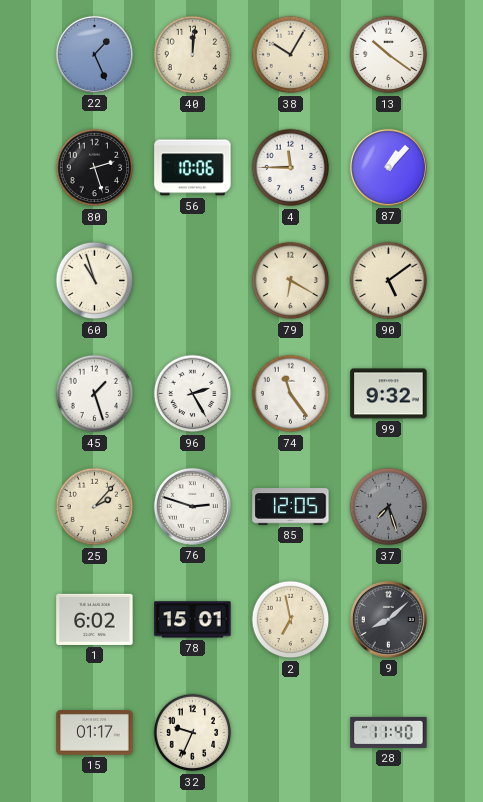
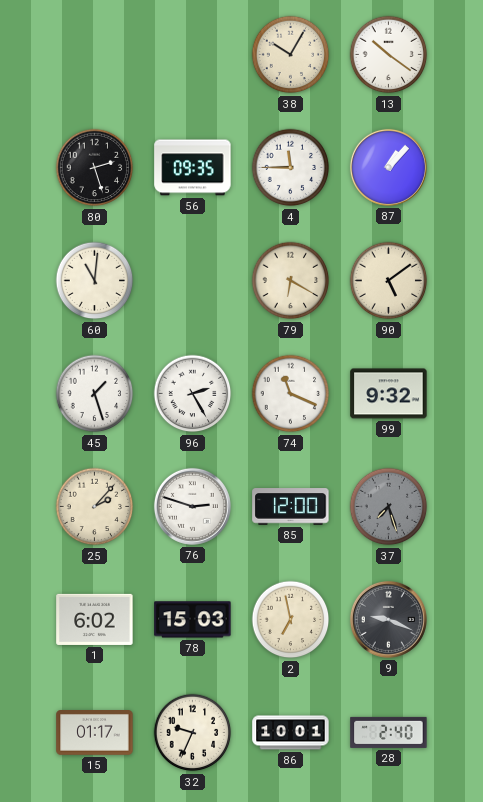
22: 1:26 -> none
40: 12:01 -> none
56: 10:06 -> 09:35
60: 10:57 -> 11:01
74: 11:24 -> 11:19
85: 12:05 -> 12:00
78: 15:01 -> 15:03
9: 8:08 -> 9:19
86: none -> 10:01
28: 11:40 -> 2:40
